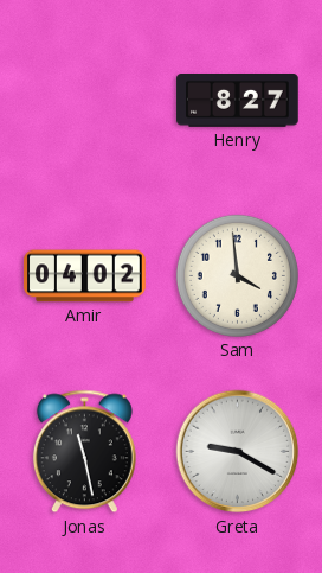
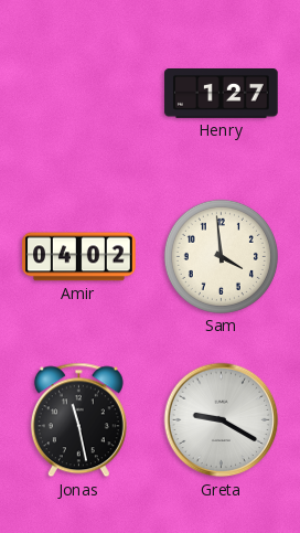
Henry: 8:27 -> 1:27
